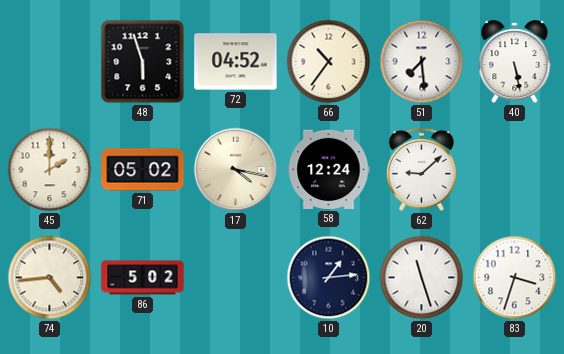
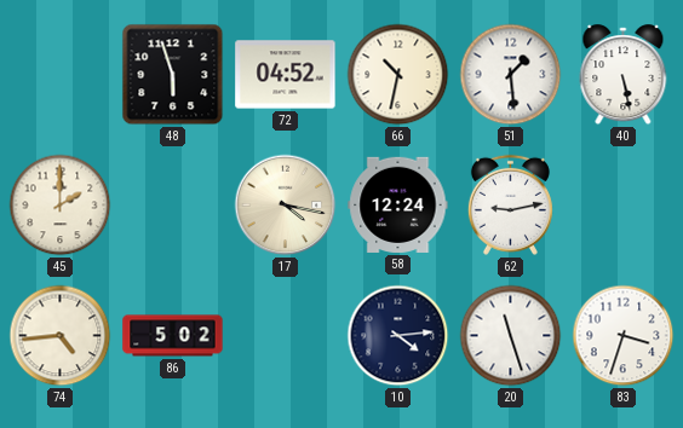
66: 10:36 -> 10:32
51: 7:29 -> 1:29
71: 05:02 -> none
62: 9:08 -> 9:13
10: 1:14 -> 4:14
